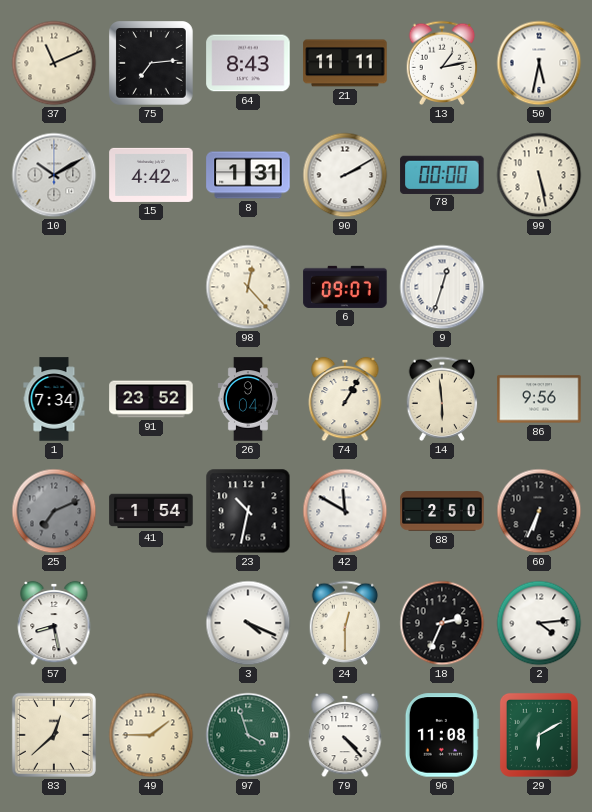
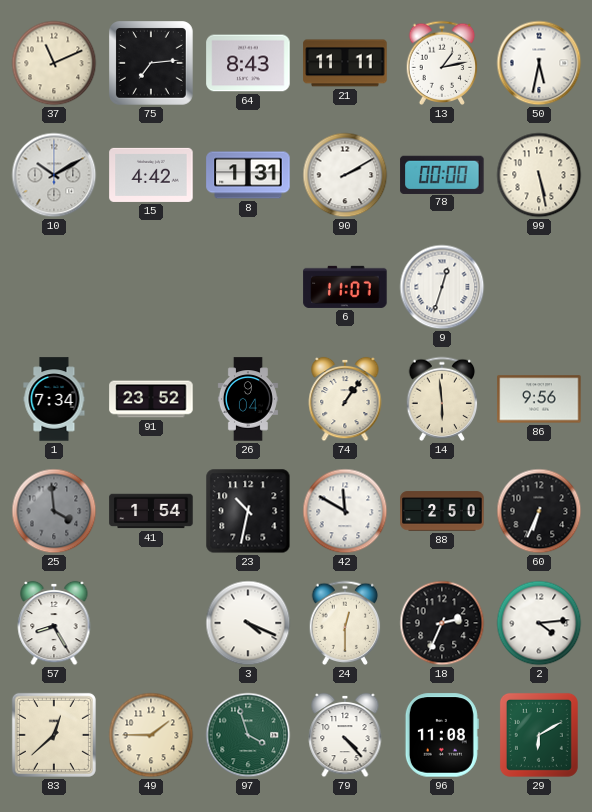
98: 12:23 -> none
6: 09:07 -> 11:07
74: 1:05 -> 1:06
25: 7:11 -> 3:59
57: 8:28 -> 8:25
